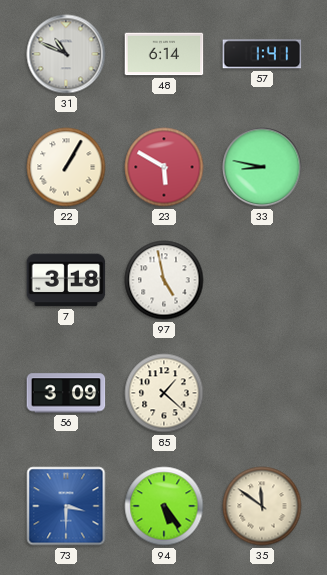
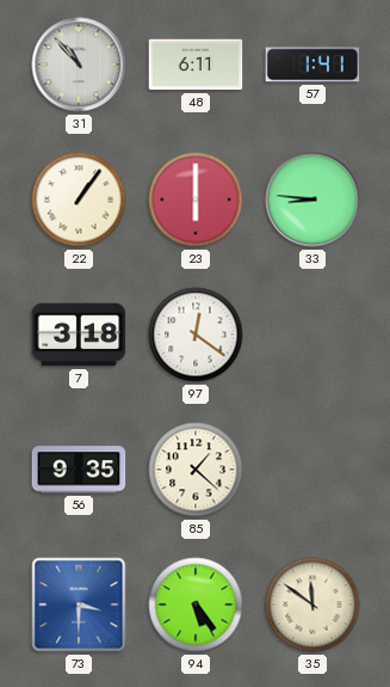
31: 10:49 -> 10:53
48: 6:14 -> 6:11
22: 1:05 -> 1:06
23: 5:50 -> 6:00
33: 8:47 -> 8:46
97: 4:58 -> 12:21
56: 3:09 -> 9:35
